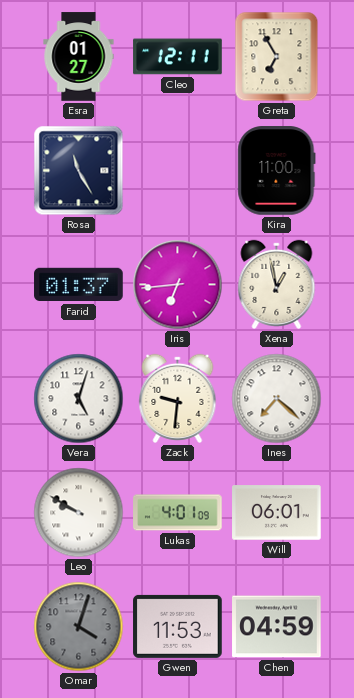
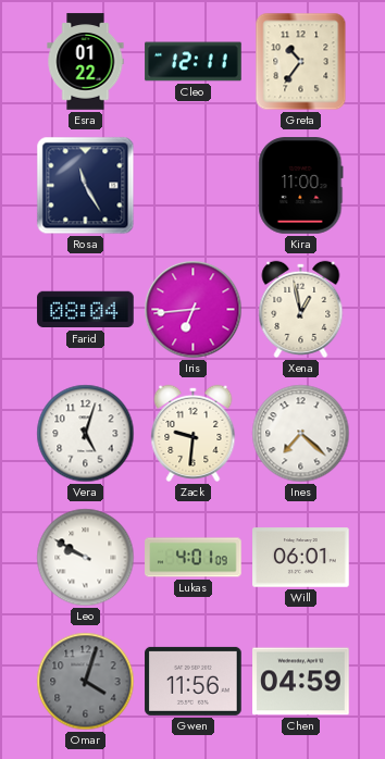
Esra: 01:27 -> 01:22
Greta: 6:55 -> 10:36
Farid: 01:37 -> 08:04
Gwen: 11:53 -> 11:56
